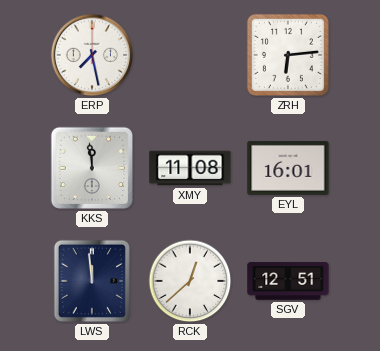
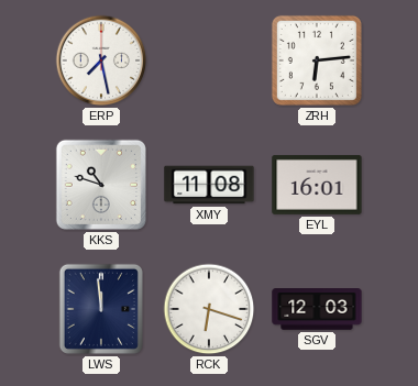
KKS: 11:59 -> 10:48
RCK: 12:38 -> 6:18
SGV: 12:51 -> 12:03
